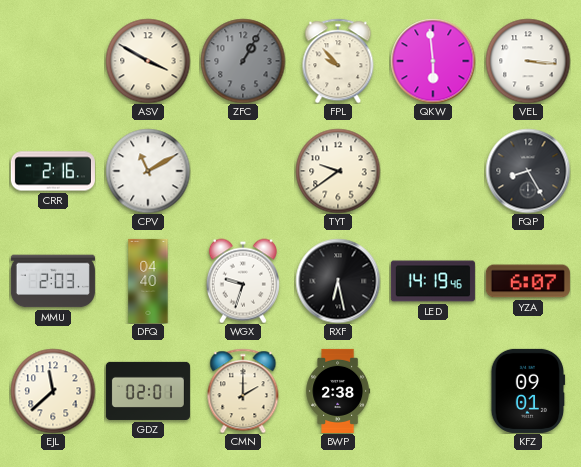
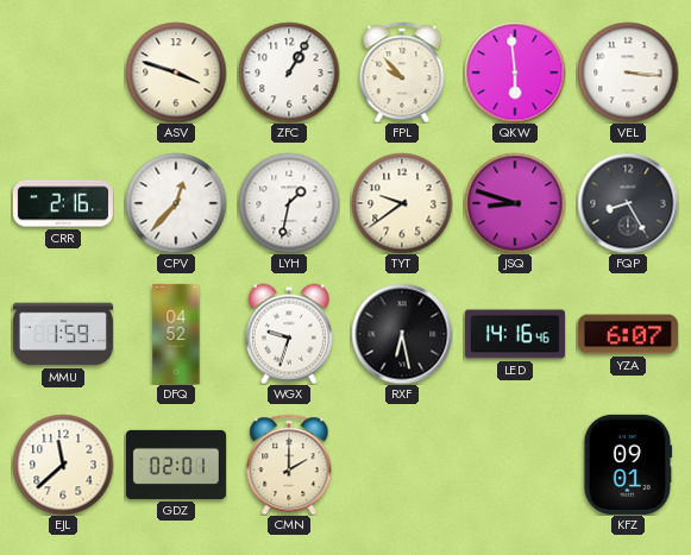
ASV: 3:50 -> 3:48
ZFC dial: grey -> white
CPV: 11:10 -> 12:37
LYH: none -> 1:32
JSQ: none -> 8:48
MMU: 2:03 -> 1:59
DFQ: 04:40 -> 04:52
LED: 14:19 -> 14:16
BWP: 2:38 -> none
